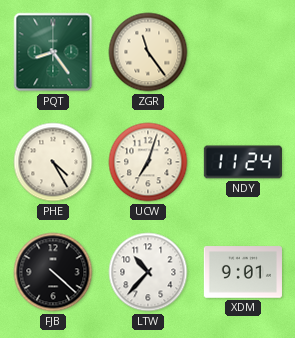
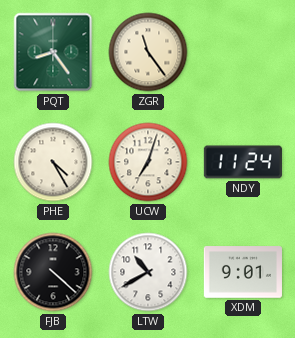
LTW: 10:37 -> 10:40
